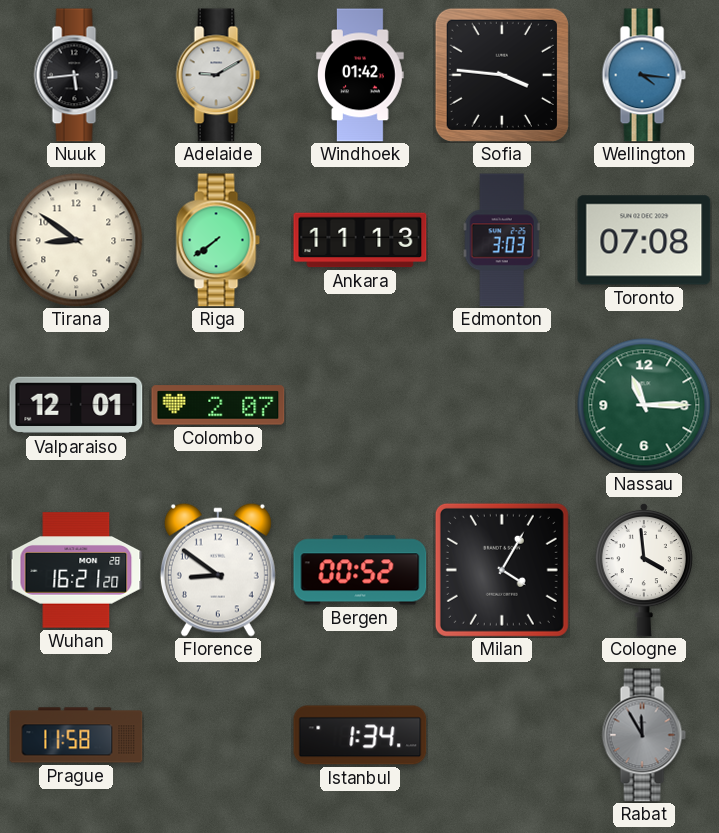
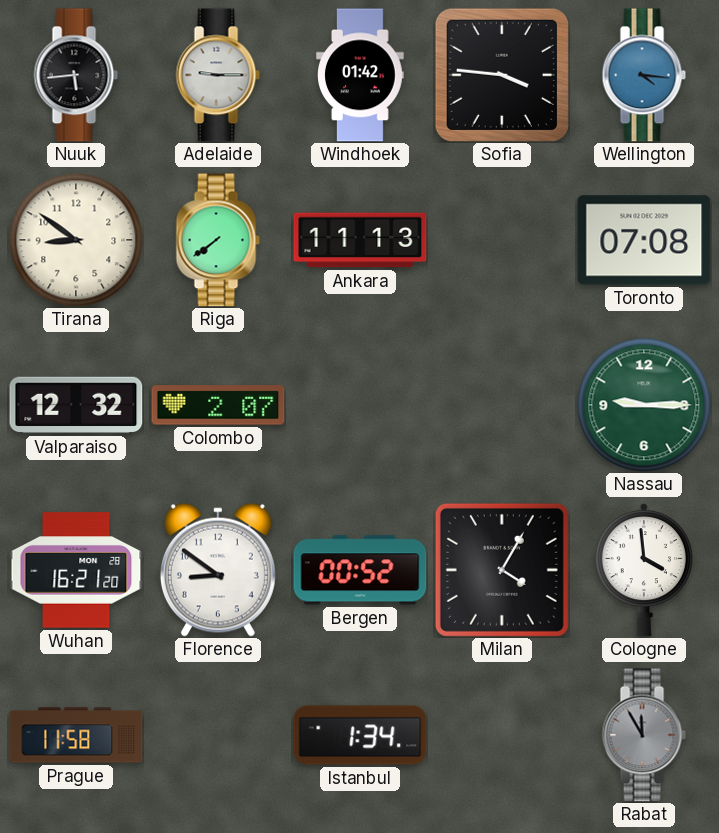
Adelaide: 9:10 -> 9:15
Edmonton: 3:03 -> none
Valparaiso: 12:01 -> 12:32
Nassau: 11:15 -> 9:15
